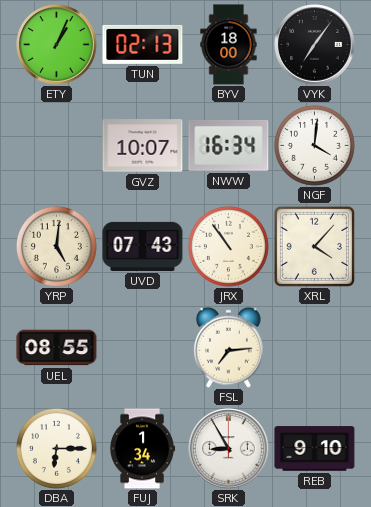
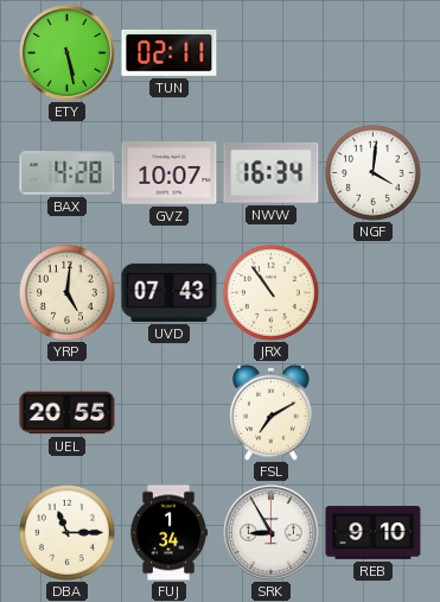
ETY: 1:04 -> 5:28
TUN: 02:13 -> 02:11
BYV: 18:00 -> none
VYK: 7:06 -> none
BAX: none -> 4:28
XRL: 4:07 -> none
UEL: 08:55 -> 20:55
FSL: 7:14 -> 7:10
DBA: 6:15 -> 11:15
